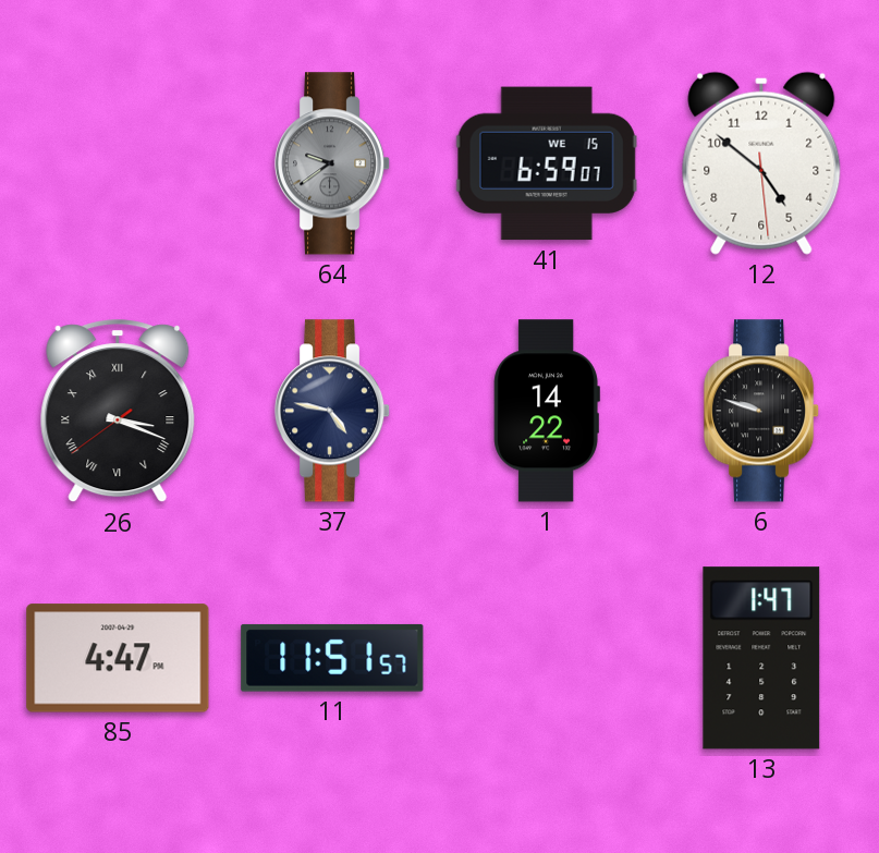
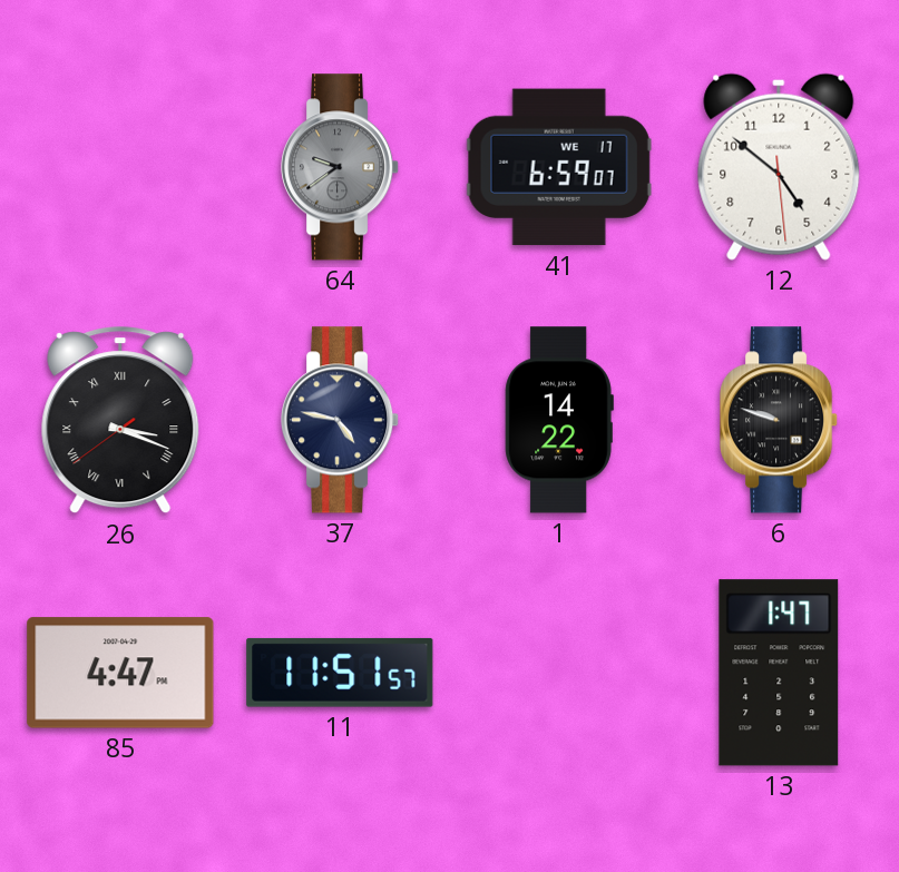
41 date: WE 15 -> WE 17
